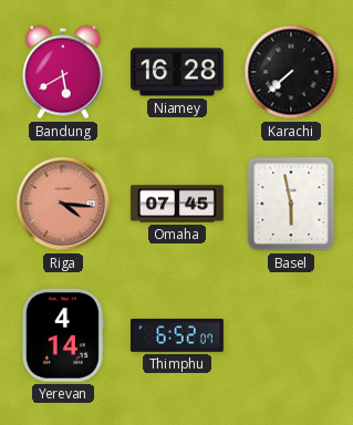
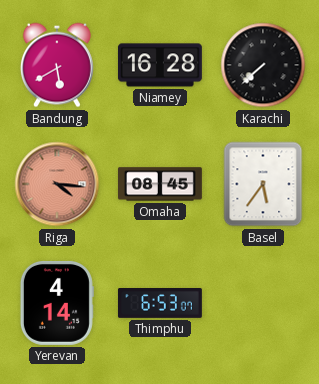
Omaha: 07:45 -> 08:45
Basel: 5:58 -> 5:36
Thimphu: 6:52 -> 6:53
